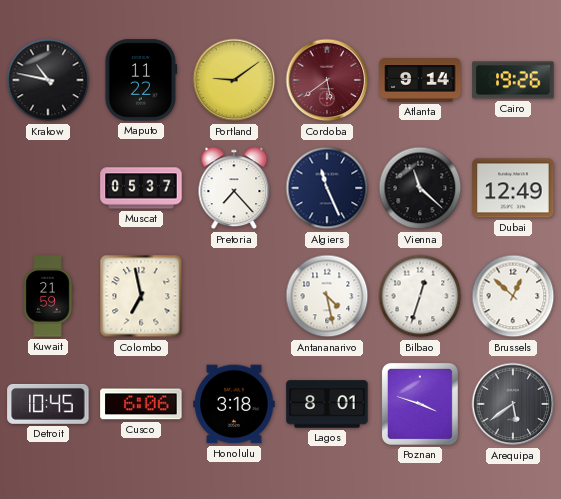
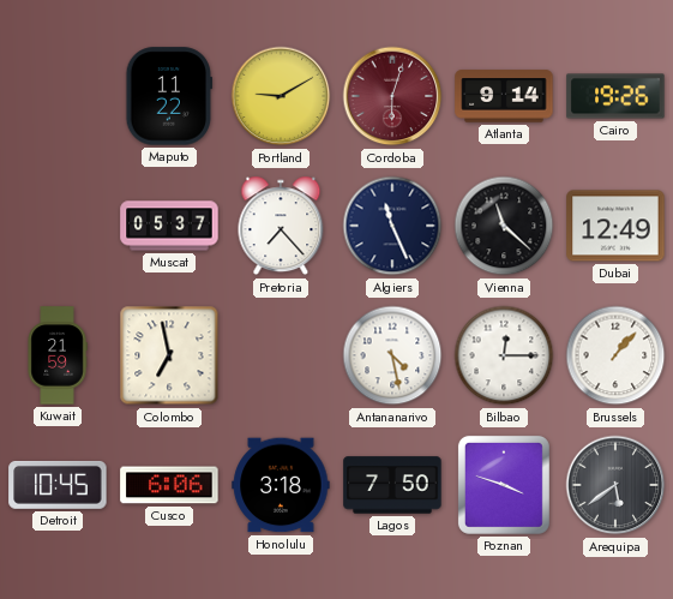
Krakow: 10:47 -> none
Portland: 9:09 -> 9:10
Cordoba: 5:39 -> 6:03
Bilbao: 12:33 -> 12:15
Brussels: 12:52 -> 1:07
Lagos: 8:01 -> 7:50
